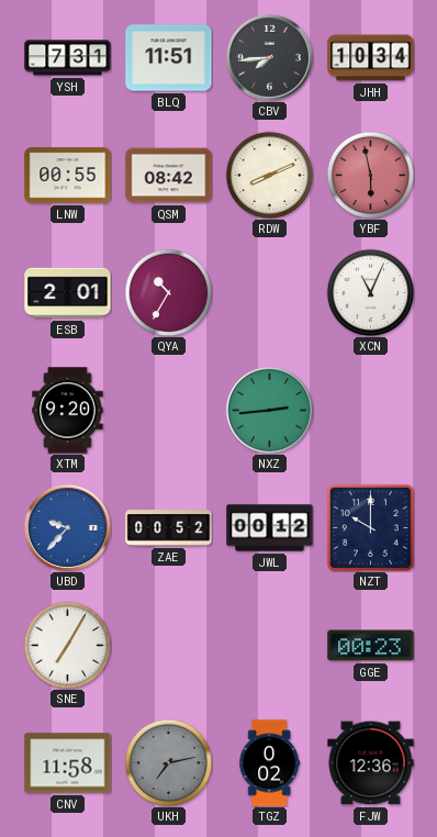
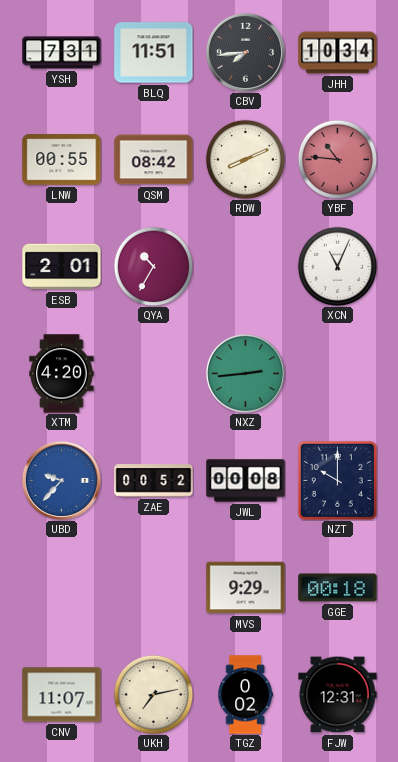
YBF: 5:58 -> 10:46
XTM: 9:20 -> 4:20
JWL: 00:12 -> 00:08
SNE: 7:05 -> none
MVS: none -> 9:29
GGE: 00:23 -> 00:18
CNV: 11:58 -> 11:07
UKH dial: grey -> cream
FJW: 12:36 -> 12:31
